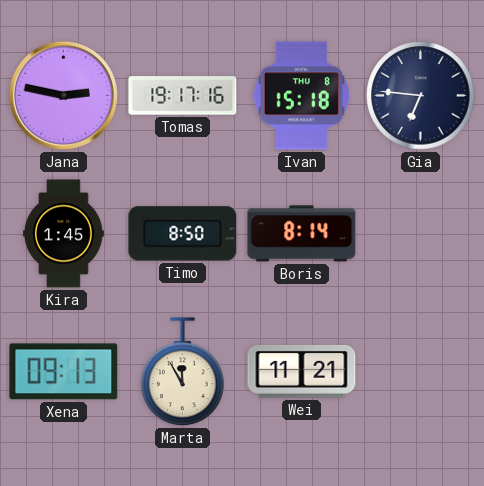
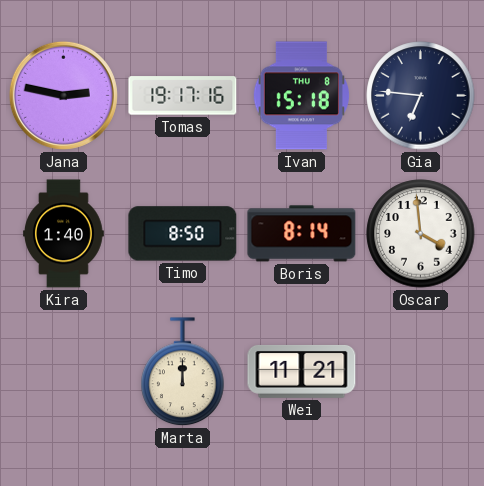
Kira: 1:45 -> 1:40
Oscar: none -> 3:59
Xena: 09:13 -> none
Marta: 11:55 -> 12:00
